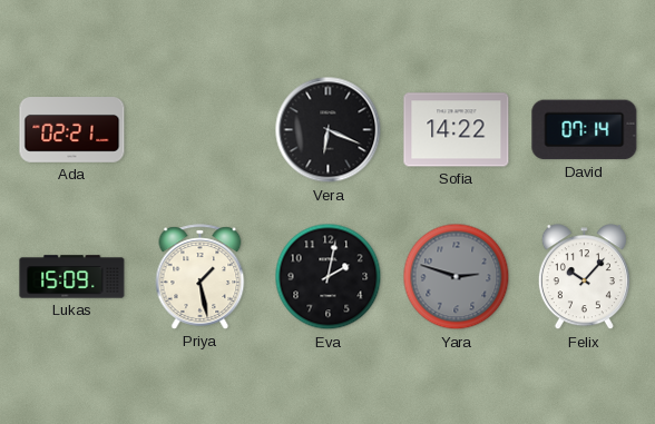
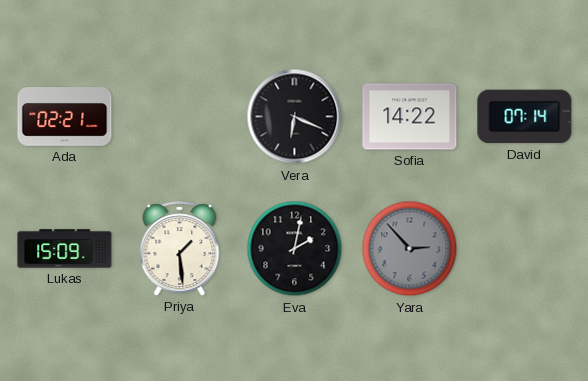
Priya: 1:28 -> 1:29
Yara: 2:48 -> 2:53
Felix: 10:07 -> none
